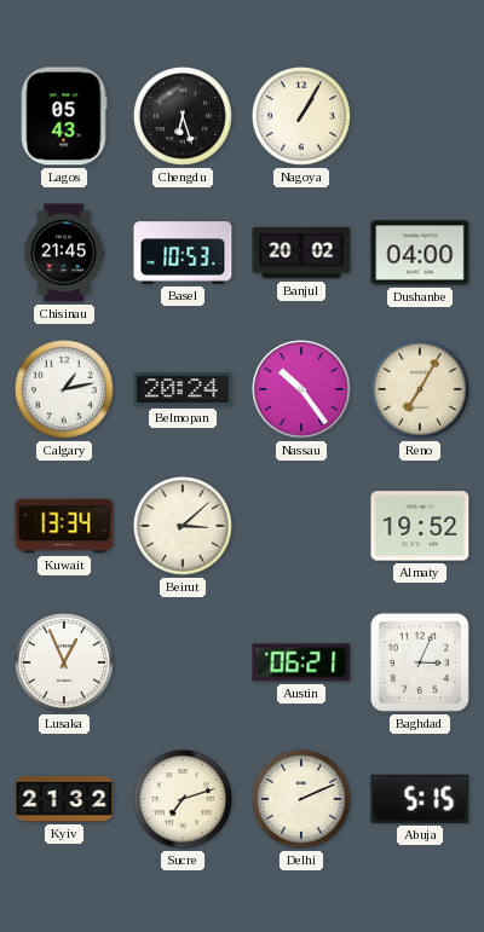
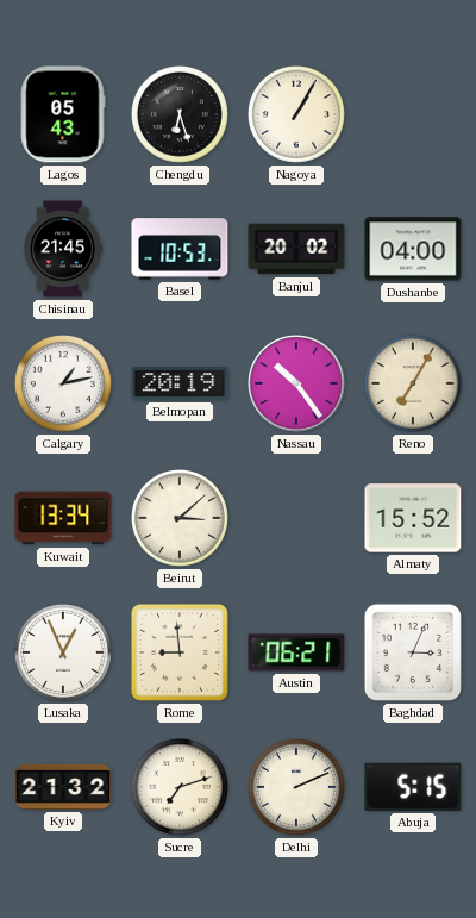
Belmopan: 20:24 -> 20:19
Almaty: 19:52 -> 15:52
Rome: none -> 8:59
